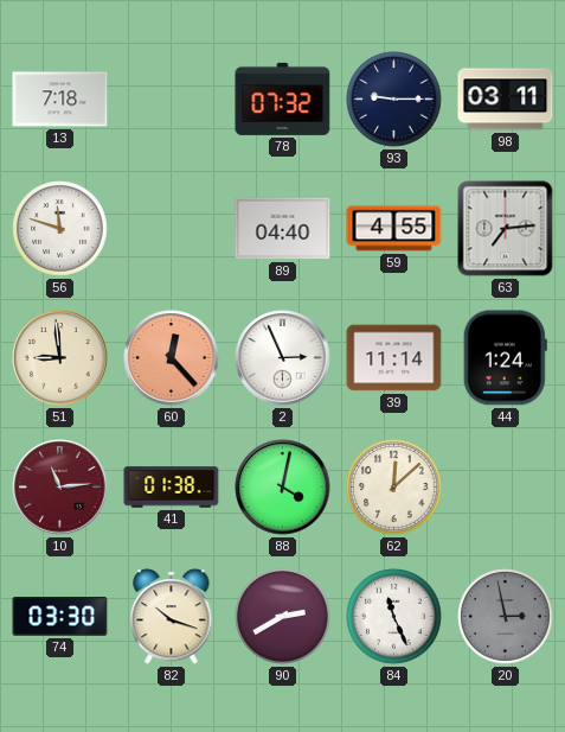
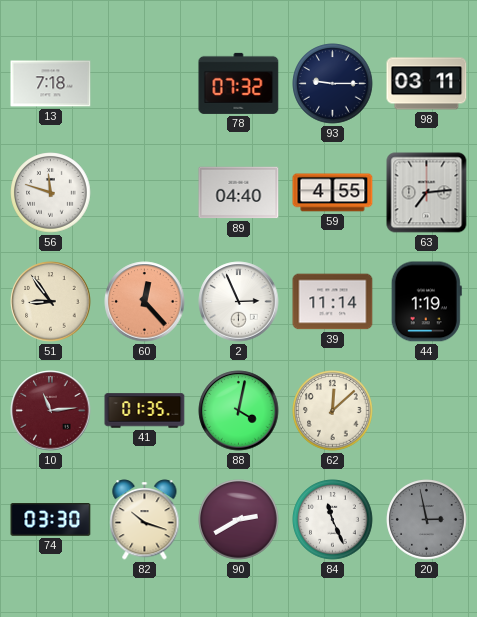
51: 8:59 -> 8:54
44: 1:24 -> 1:19
41: 01:38 -> 01:35
